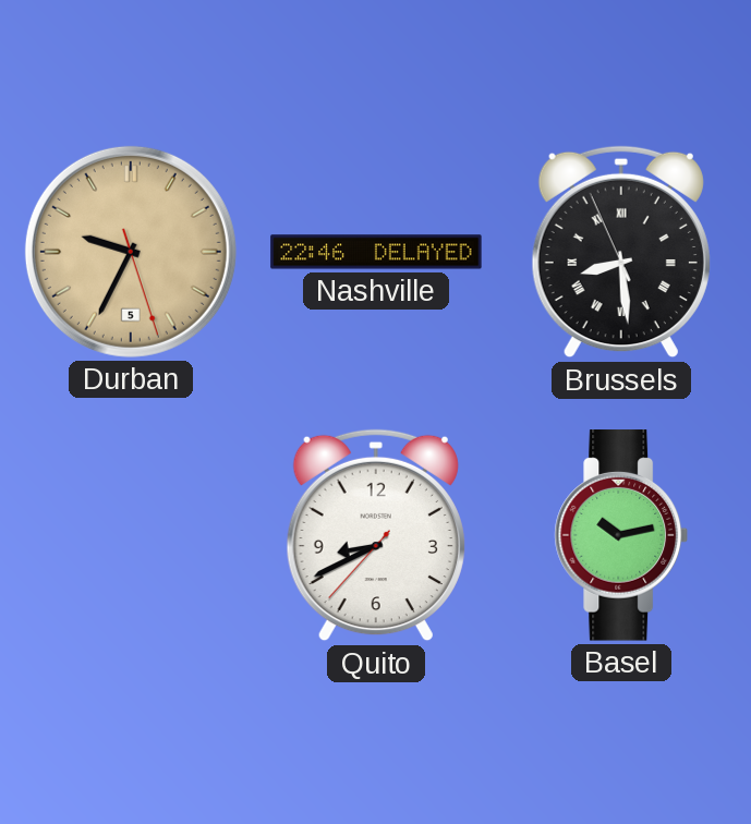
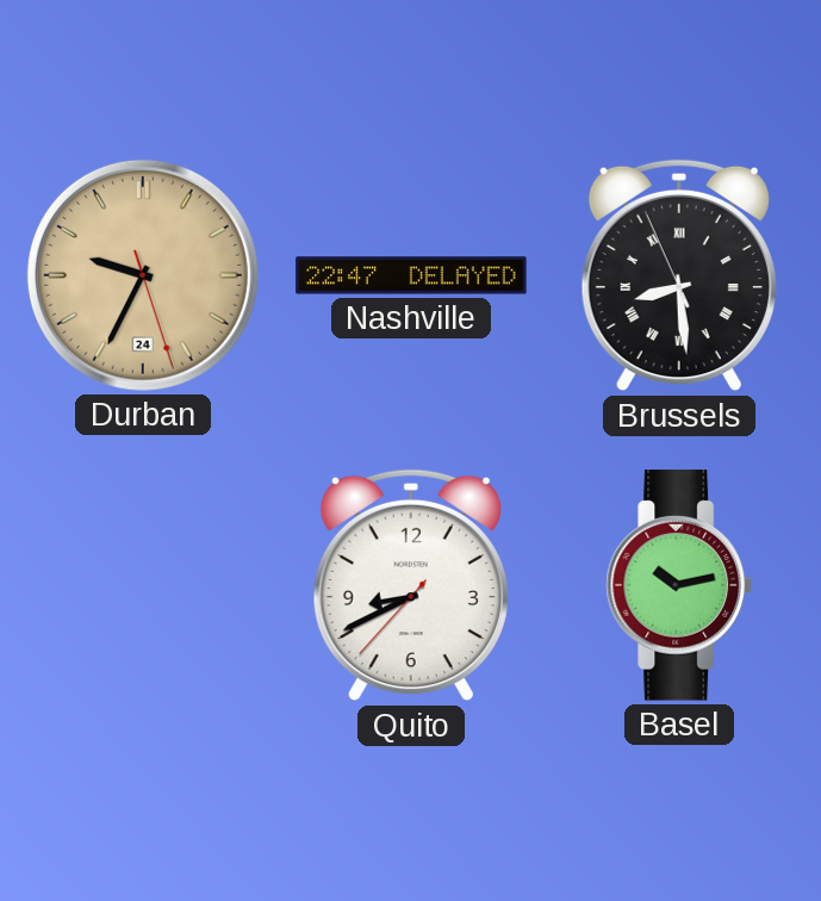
Durban date: 5 -> 24
Nashville: 22:46 -> 22:47
